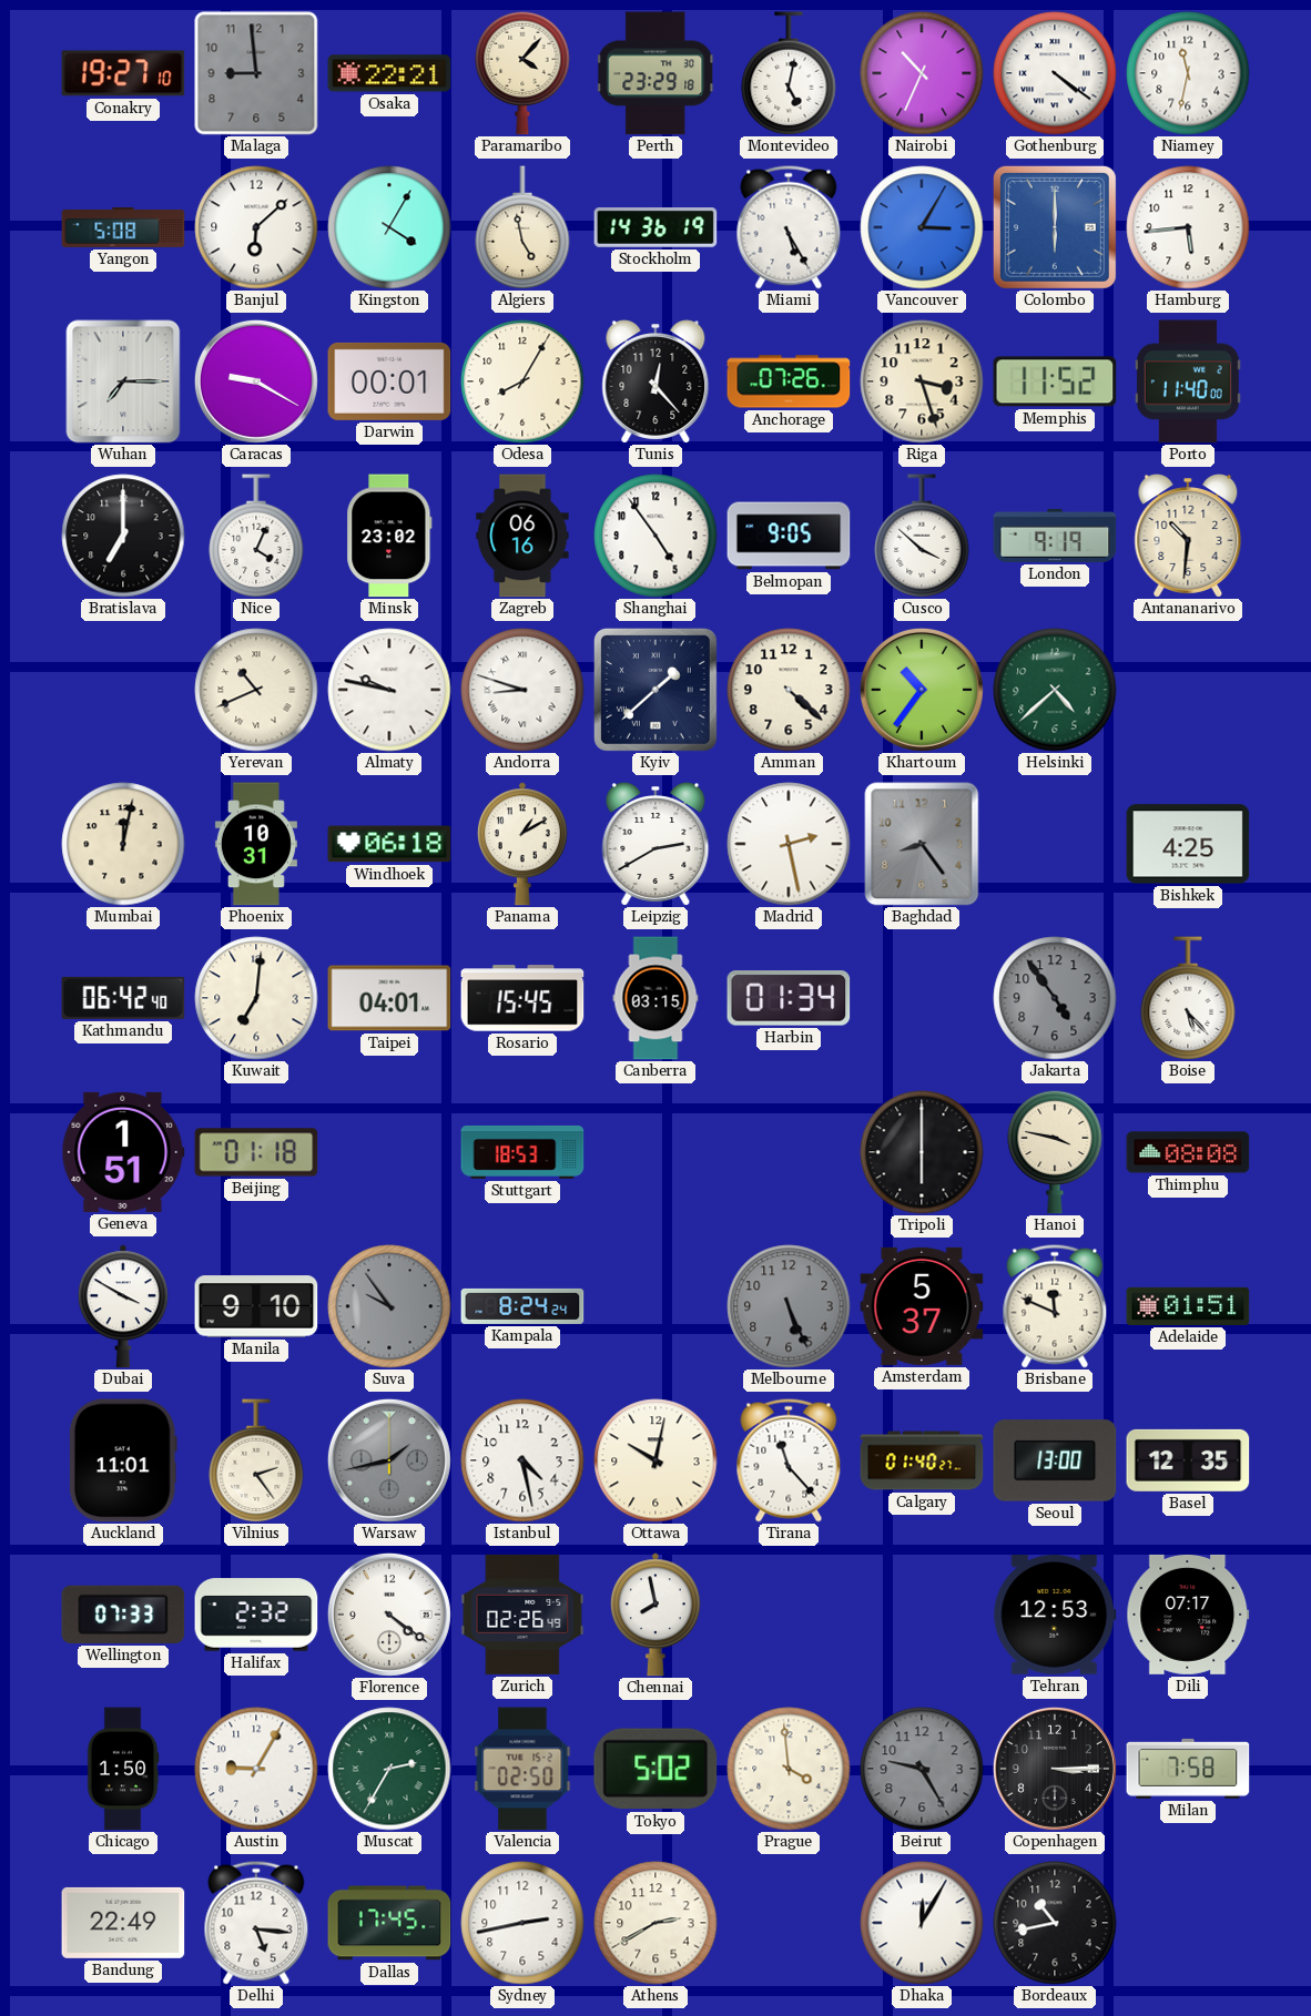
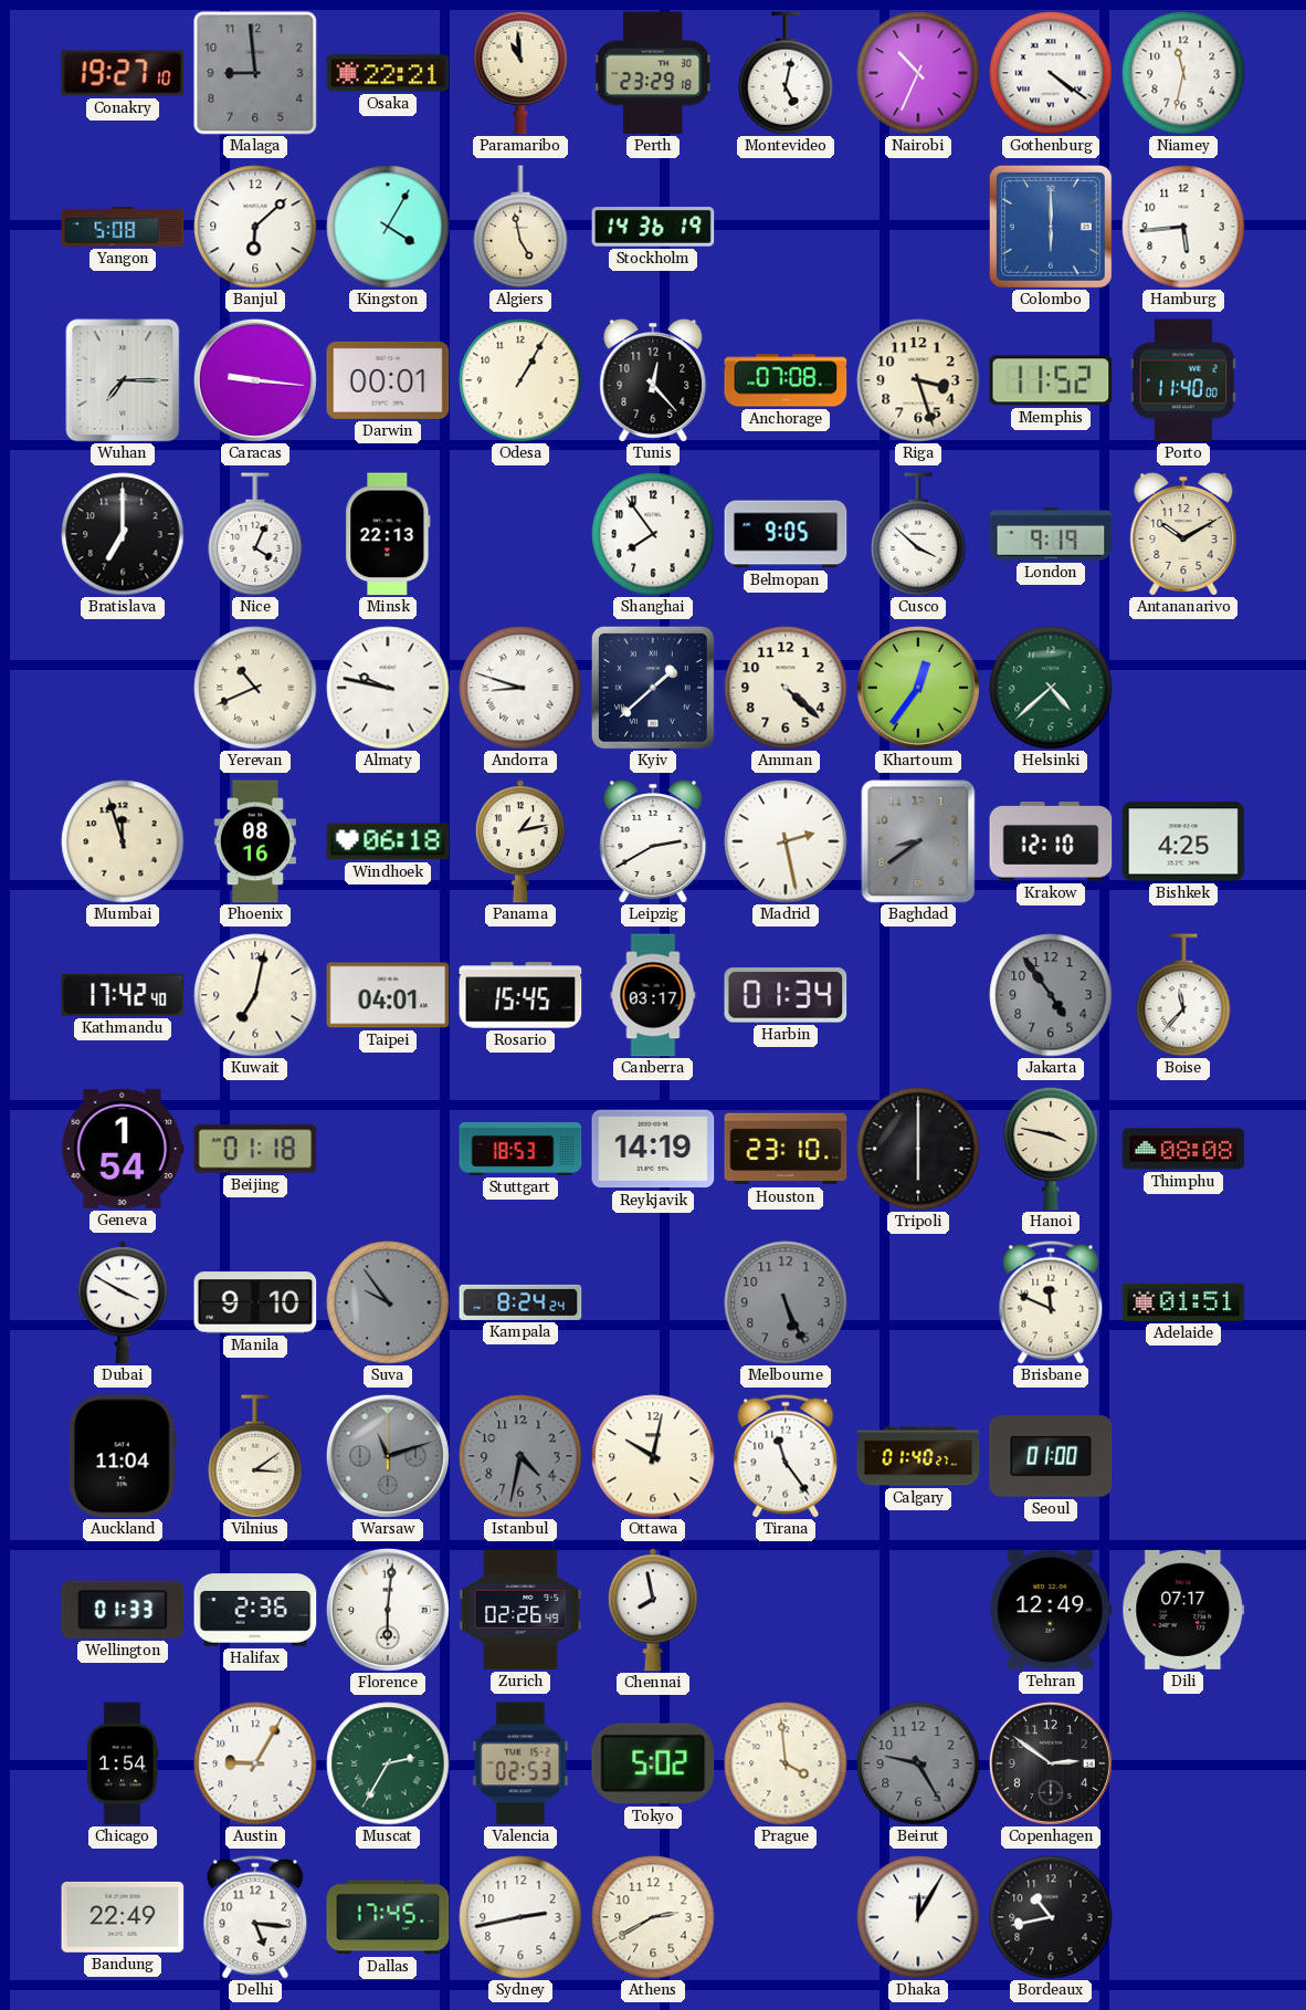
Paramaribo: 4:07 -> 10:59
Miami: 5:25 -> none
Vancouver: 3:05 -> none
Caracas: 9:20 -> 9:16
Odesa: 8:05 -> 1:05
Anchorage: 07:26 -> 07:08
Minsk: 23:02 -> 22:13
Zagreb: 06:16 -> none
Shanghai: 4:54 -> 7:54
Antananarivo: 10:31 -> 10:10
Khartoum: 10:36 -> 12:36
Mumbai: 12:02 -> 11:57
Phoenix: 10:31 -> 08:16
Panama: 1:10 -> 1:13
Baghdad: 8:24 -> 8:39
Krakow: none -> 12:10
Kathmandu: 06:42 -> 17:42
Kuwait: 7:01 -> 7:02
Canberra: 03:15 -> 03:17
Boise: 5:23 -> 11:37
Geneva: 1:51 -> 1:54
Reykjavik: none -> 14:19
Houston: none -> 23:10
Amsterdam: 5:37 -> none
Auckland: 11:01 -> 11:04
Vilnius: 2:24 -> 3:09
Warsaw: 1:43 -> 11:12
Istanbul: 4:28 -> 4:32
Istanbul dial: white -> grey
Tirana: 11:23 -> 11:24
Seoul: 13:00 -> 01:00
Basel: 12:35 -> none
Wellington: 07:33 -> 01:33
Halifax: 2:32 -> 2:36
Florence: 4:21 -> 6:01
Tehran: 12:53 -> 12:49
Chicago: 1:50 -> 1:54
Valencia: 02:50 -> 02:53
Copenhagen: 3:15 -> 2:51
Milan: 7:58 -> none
